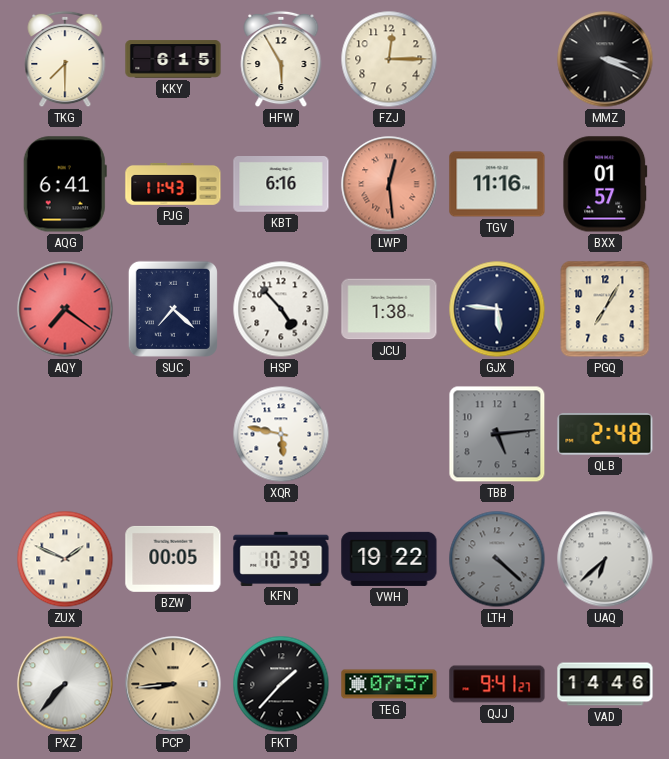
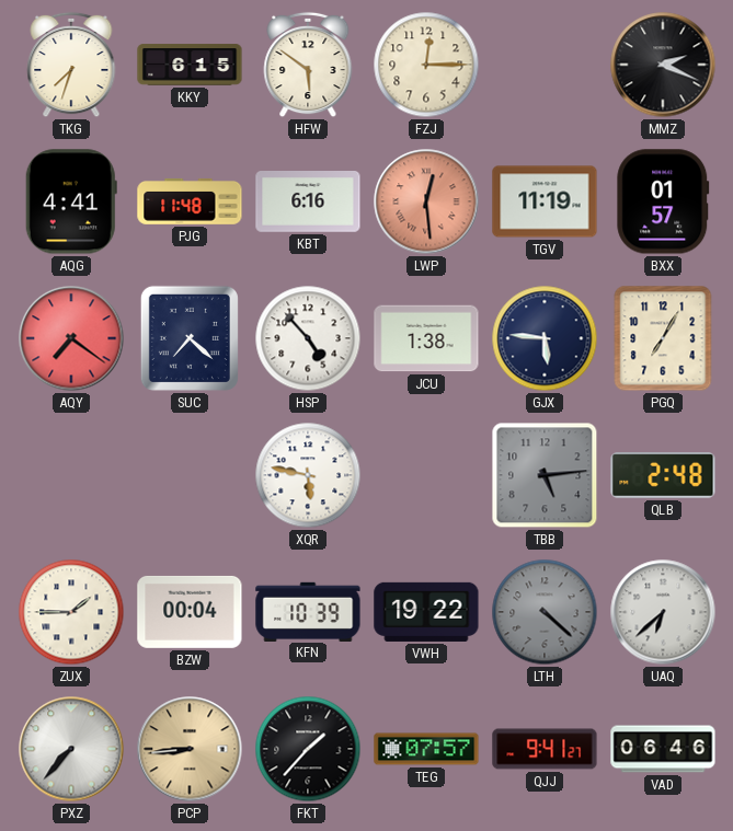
TKG: 7:30 -> 7:33
HFW: 5:55 -> 5:51
MMZ: 3:19 -> 2:19
AQG: 6:41 -> 4:41
PJG: 11:43 -> 11:48
TGV: 11:16 -> 11:19
ZUX: 1:49 -> 1:45
BZW: 00:05 -> 00:04
VAD: 14:46 -> 06:46
